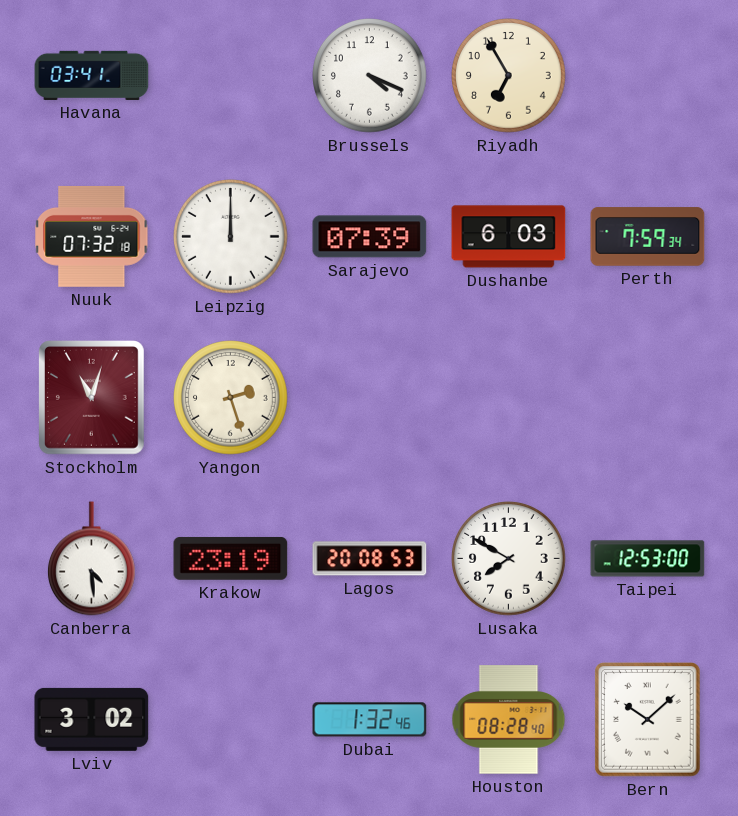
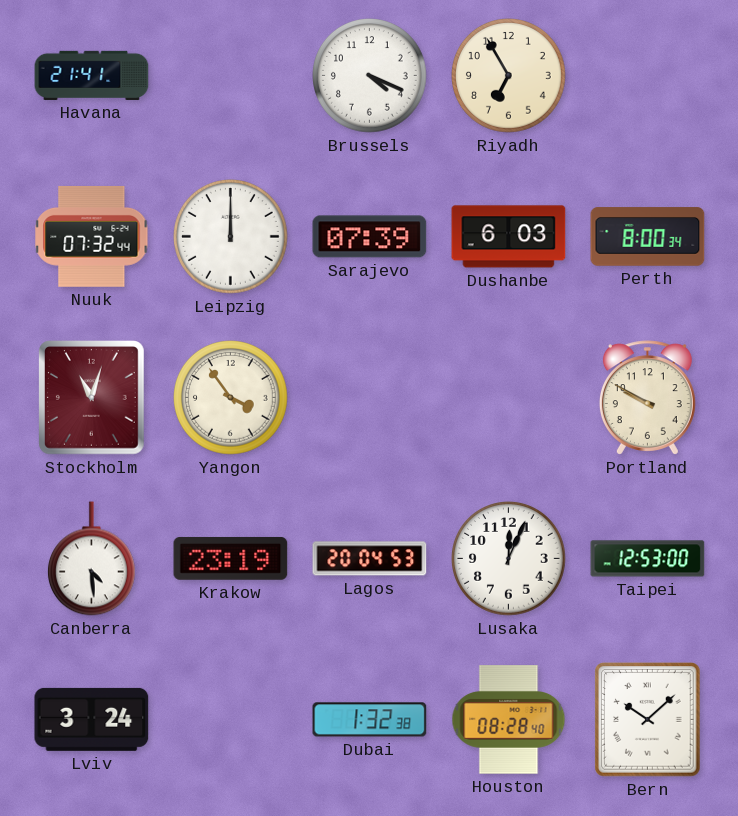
Havana: 03:41 -> 21:41
Nuuk: 07:32:18 -> 07:32:44
Perth: 7:59 -> 8:00
Yangon: 2:27 -> 3:54
Portland: none -> 9:50
Lagos: 20:08 -> 20:04
Lusaka: 7:50 -> 12:04
Lviv: 3:02 -> 3:24
Dubai: 1:32:46 -> 1:32:38
